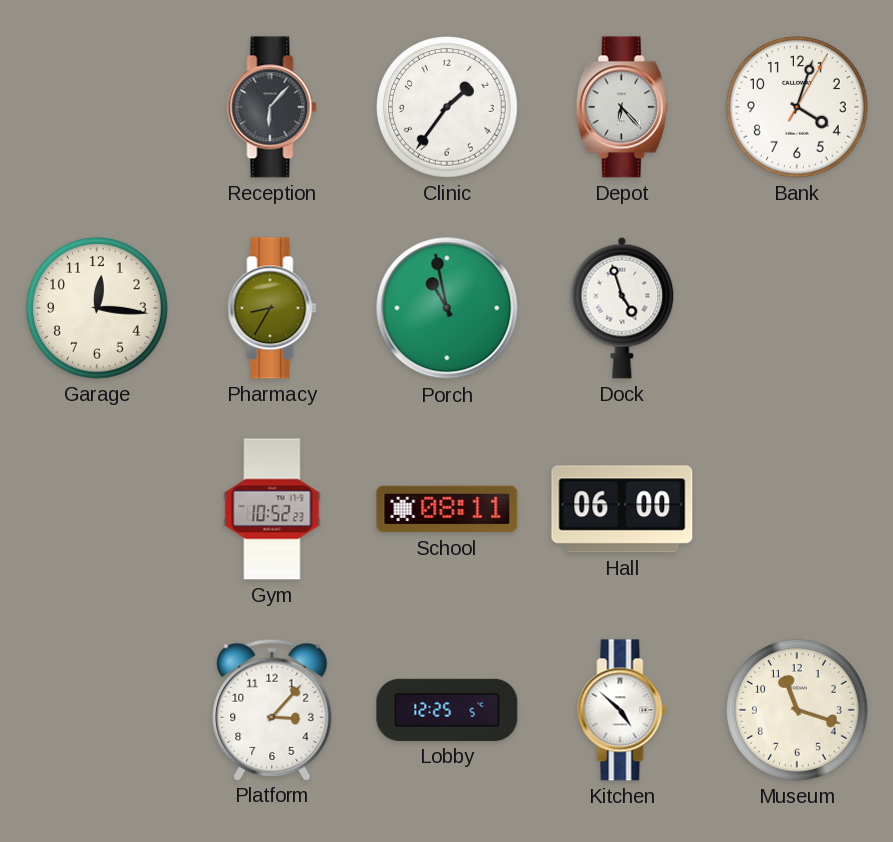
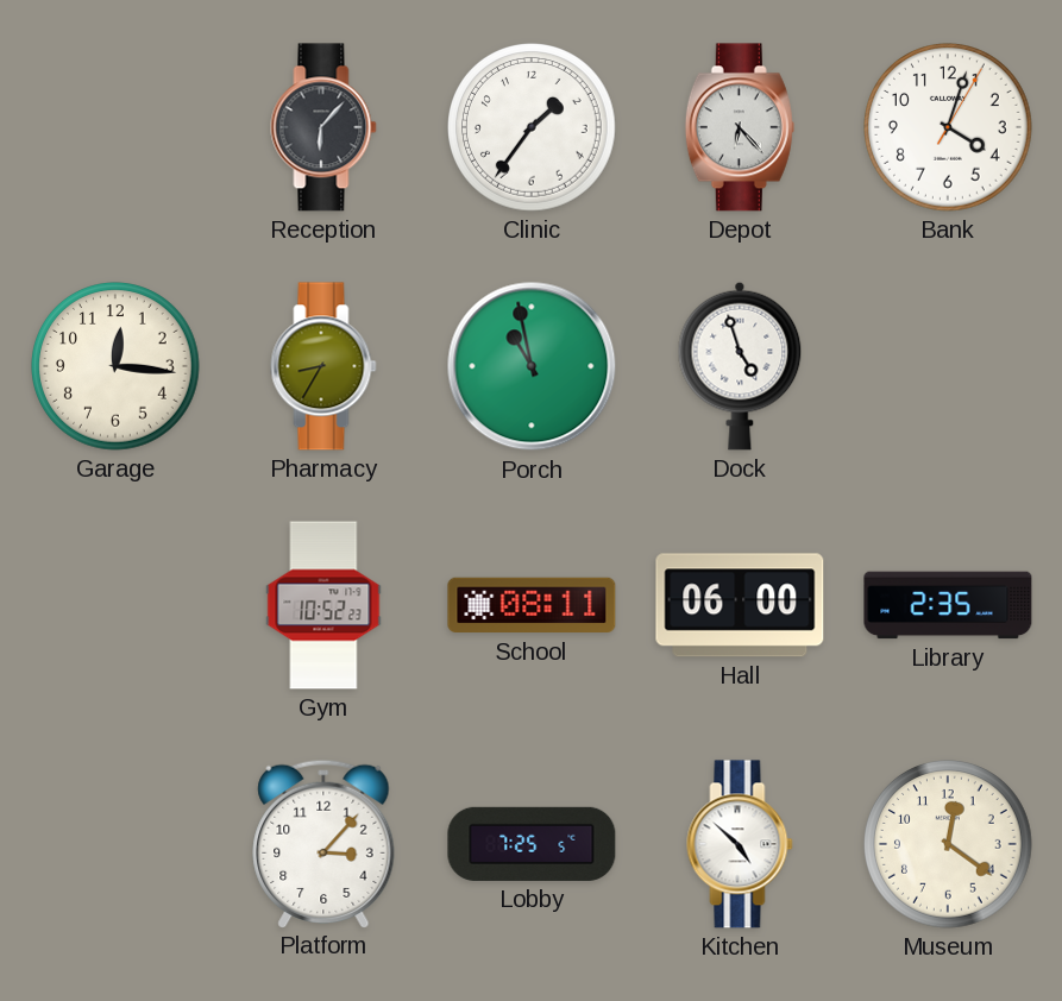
Library: none -> 2:35
Lobby: 12:25 -> 7:25
Museum: 11:18 -> 12:21
